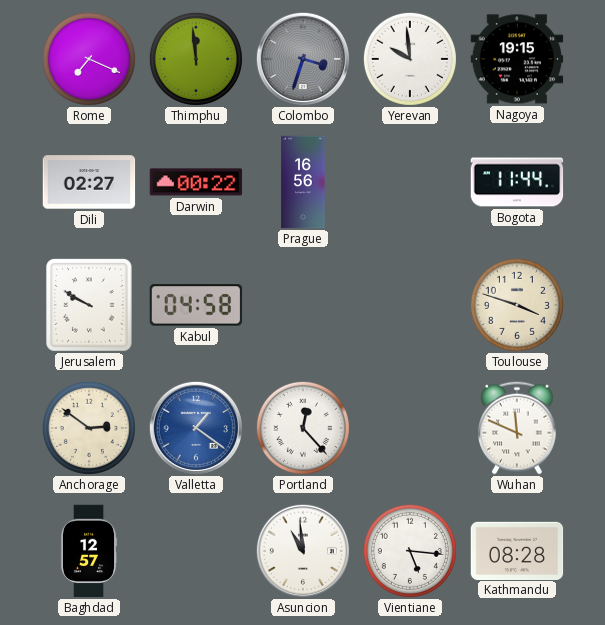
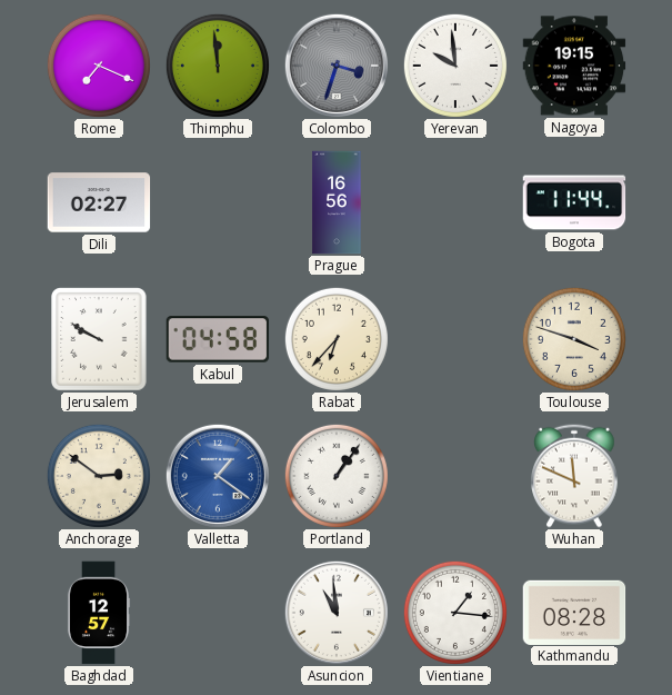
Darwin: 00:22 -> none
Rabat: none -> 6:37
Portland: 12:23 -> 1:06
Vientiane: 5:16 -> 1:16
